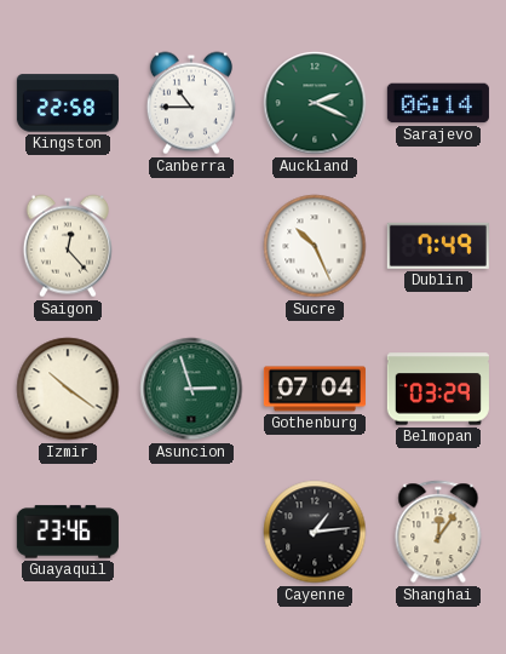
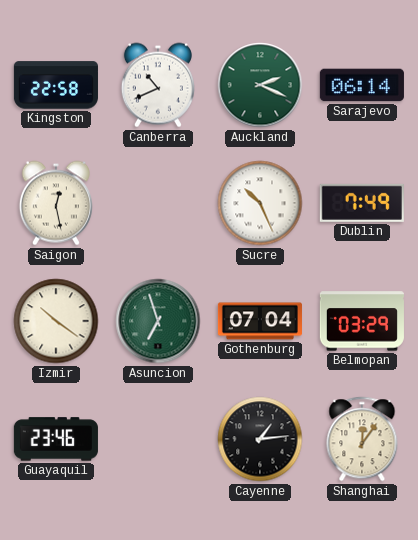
Canberra: 10:45 -> 10:41
Saigon: 12:23 -> 12:28
Asuncion: 2:57 -> 6:57
